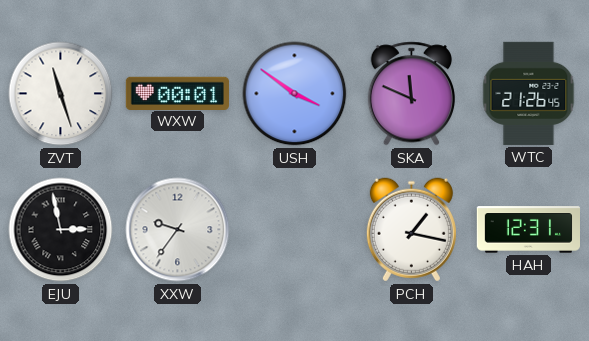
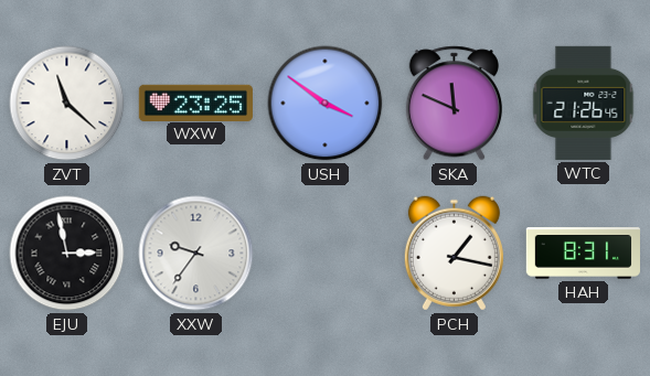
ZVT: 11:27 -> 11:22
WXW: 00:01 -> 23:25
HAH: 12:31 -> 8:31
